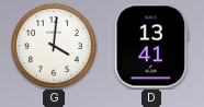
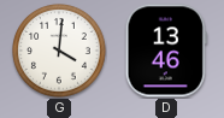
D: 13:41 -> 13:46
